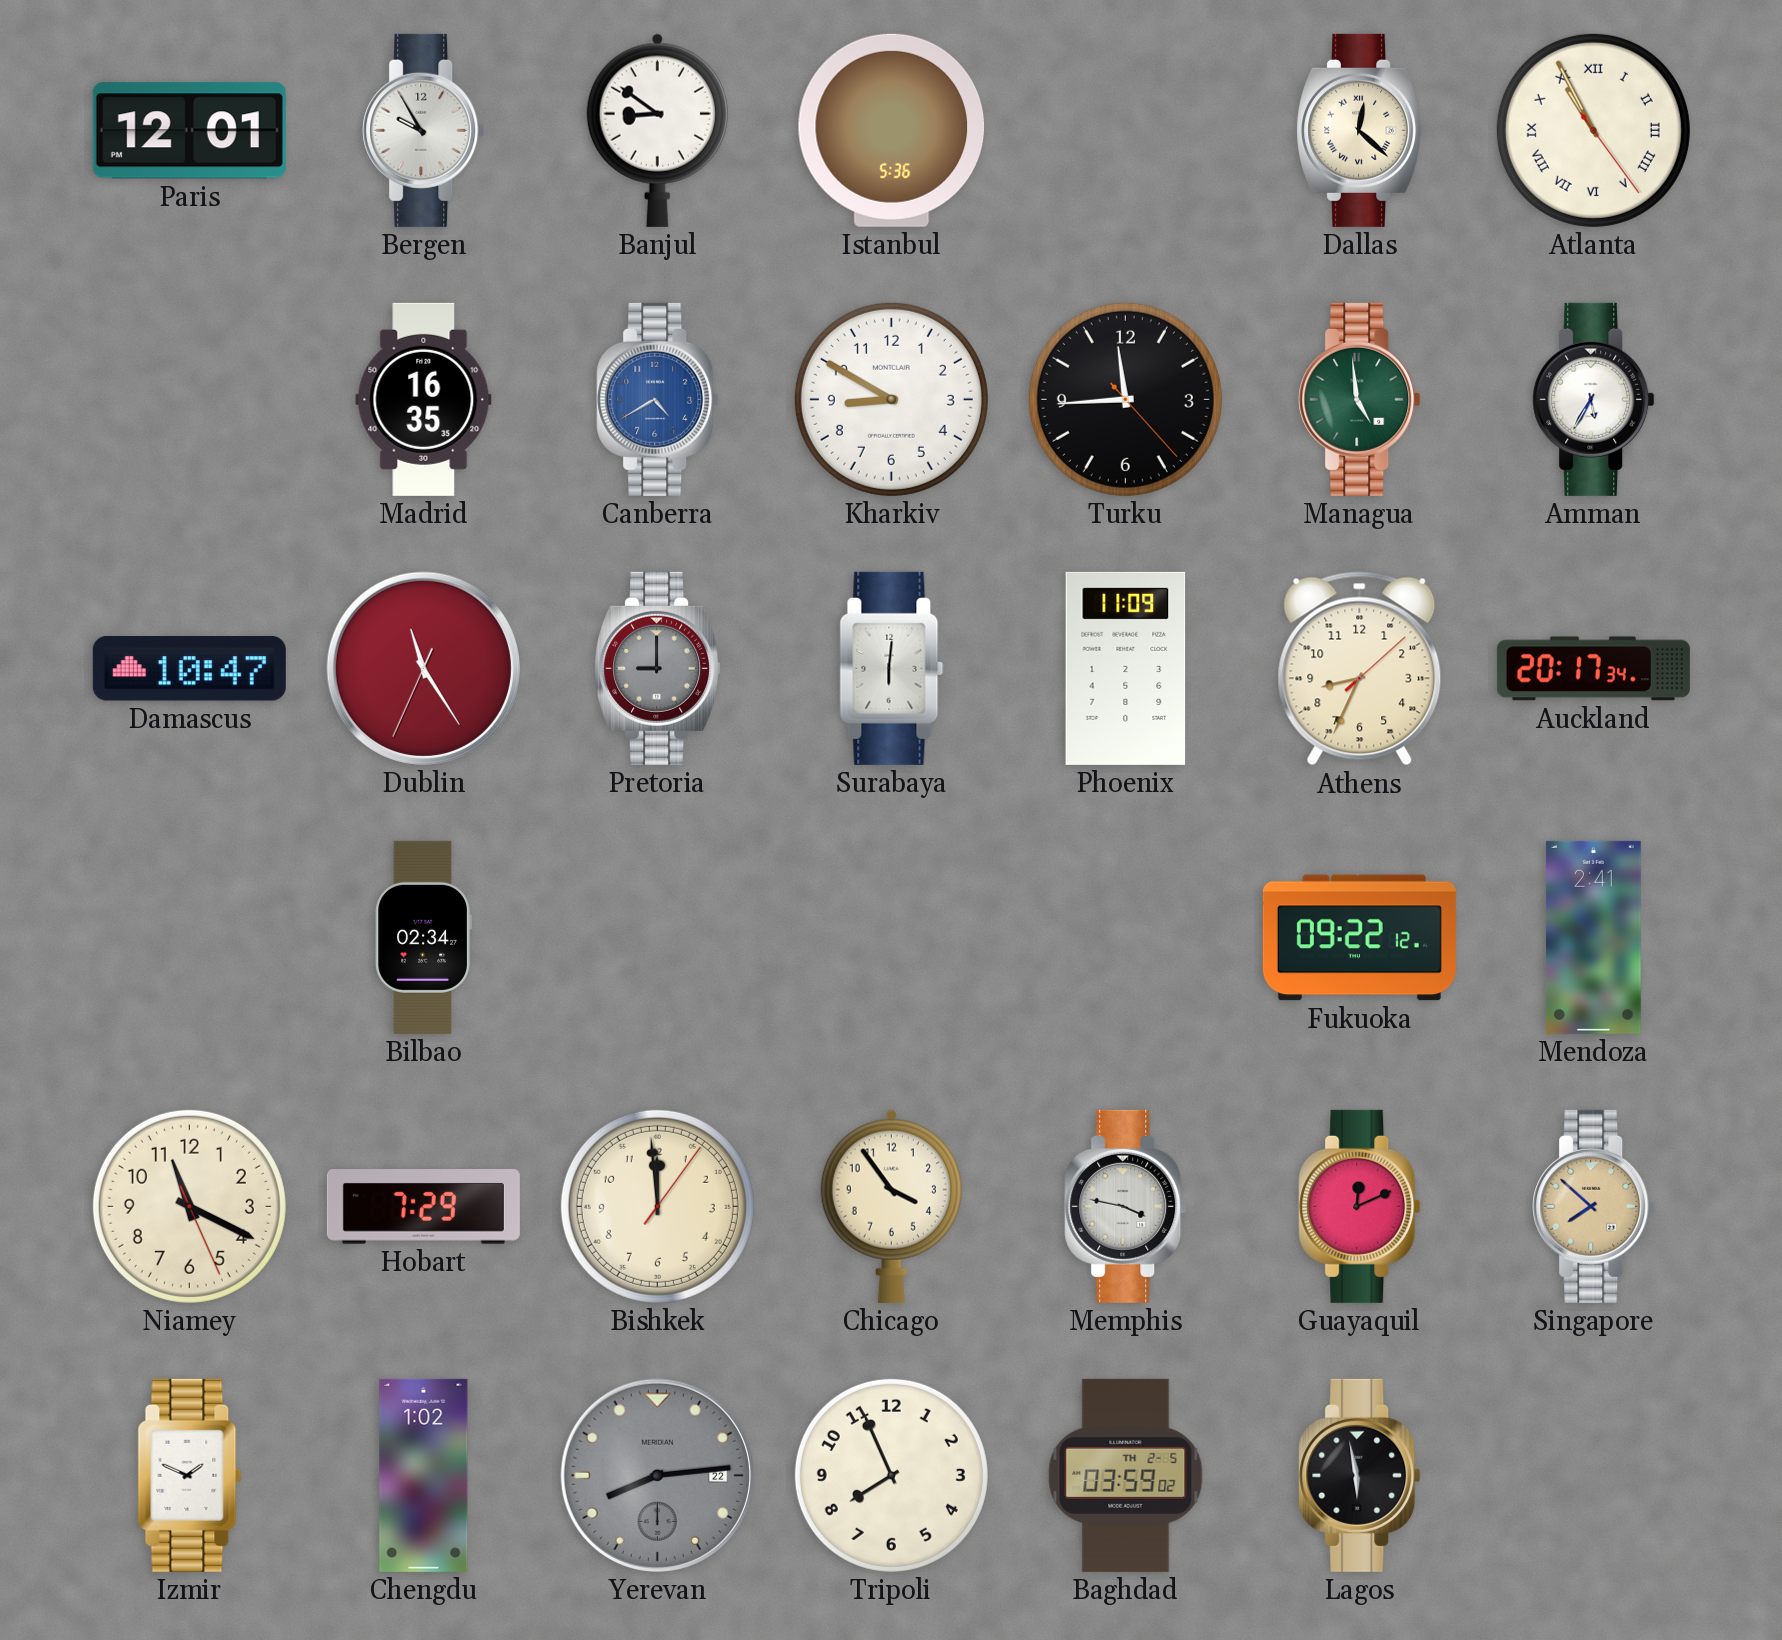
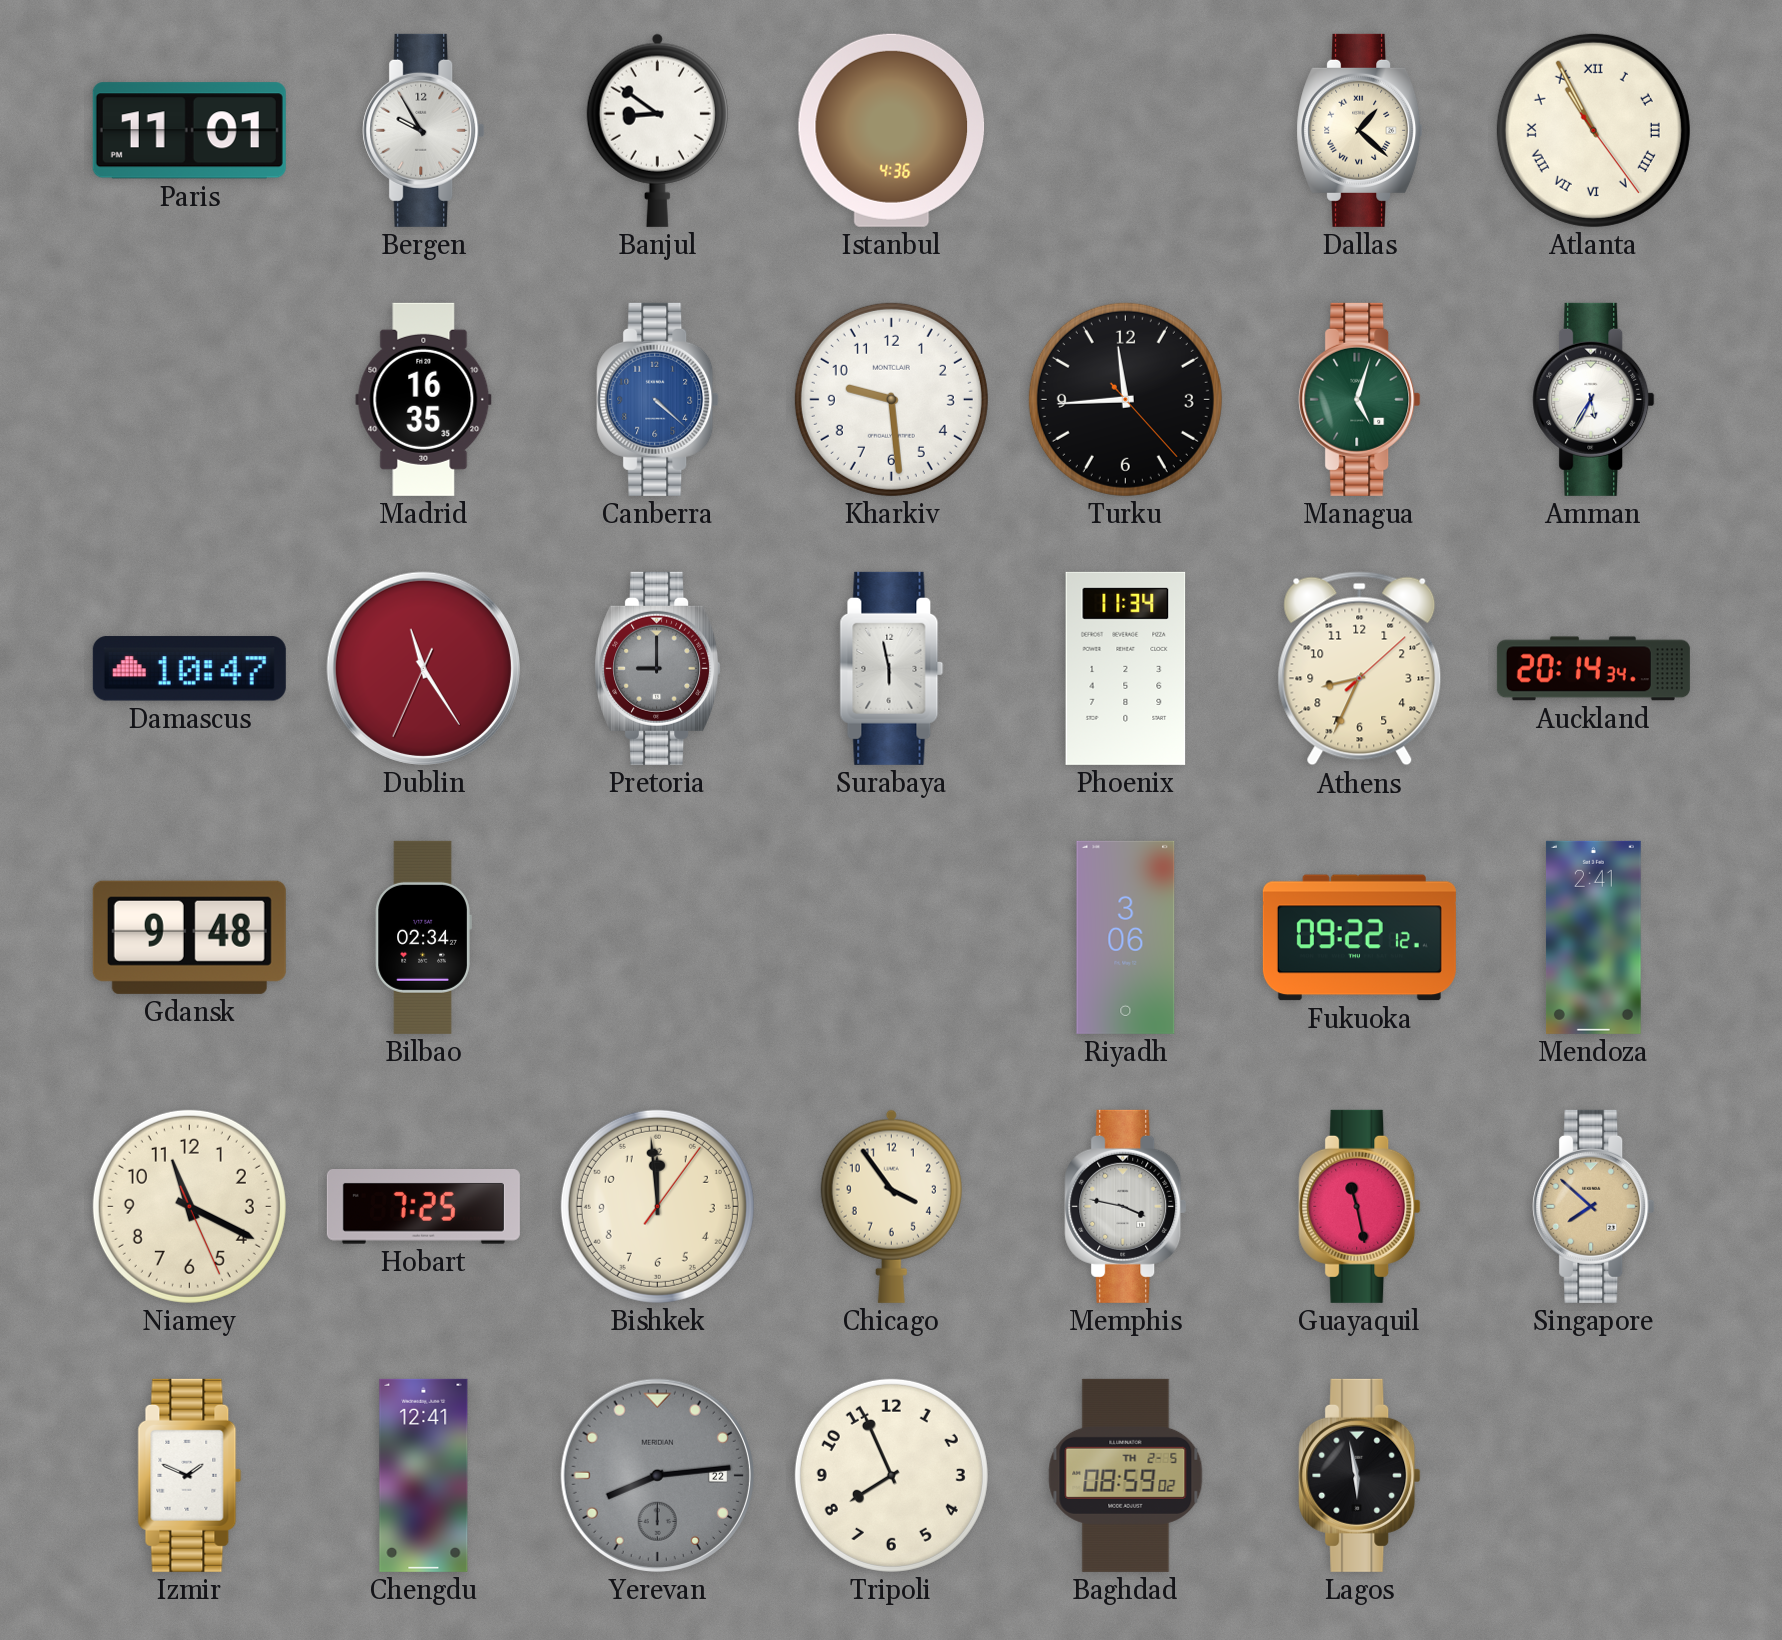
Paris: 12:01 -> 11:01
Istanbul: 5:36 -> 4:36
Dallas: 12:22 -> 1:22
Canberra: 4:40 -> 4:22
Kharkiv: 8:50 -> 9:29
Managua: 4:59 -> 5:03
Surabaya: 6:01 -> 5:58
Phoenix: 11:09 -> 11:34
Auckland: 20:17 -> 20:14
Gdansk: none -> 9:48
Riyadh: none -> 3:06
Hobart: 7:29 -> 7:25
Guayaquil: 12:11 -> 11:28
Chengdu: 1:02 -> 12:41
Baghdad: 03:59 -> 08:59
